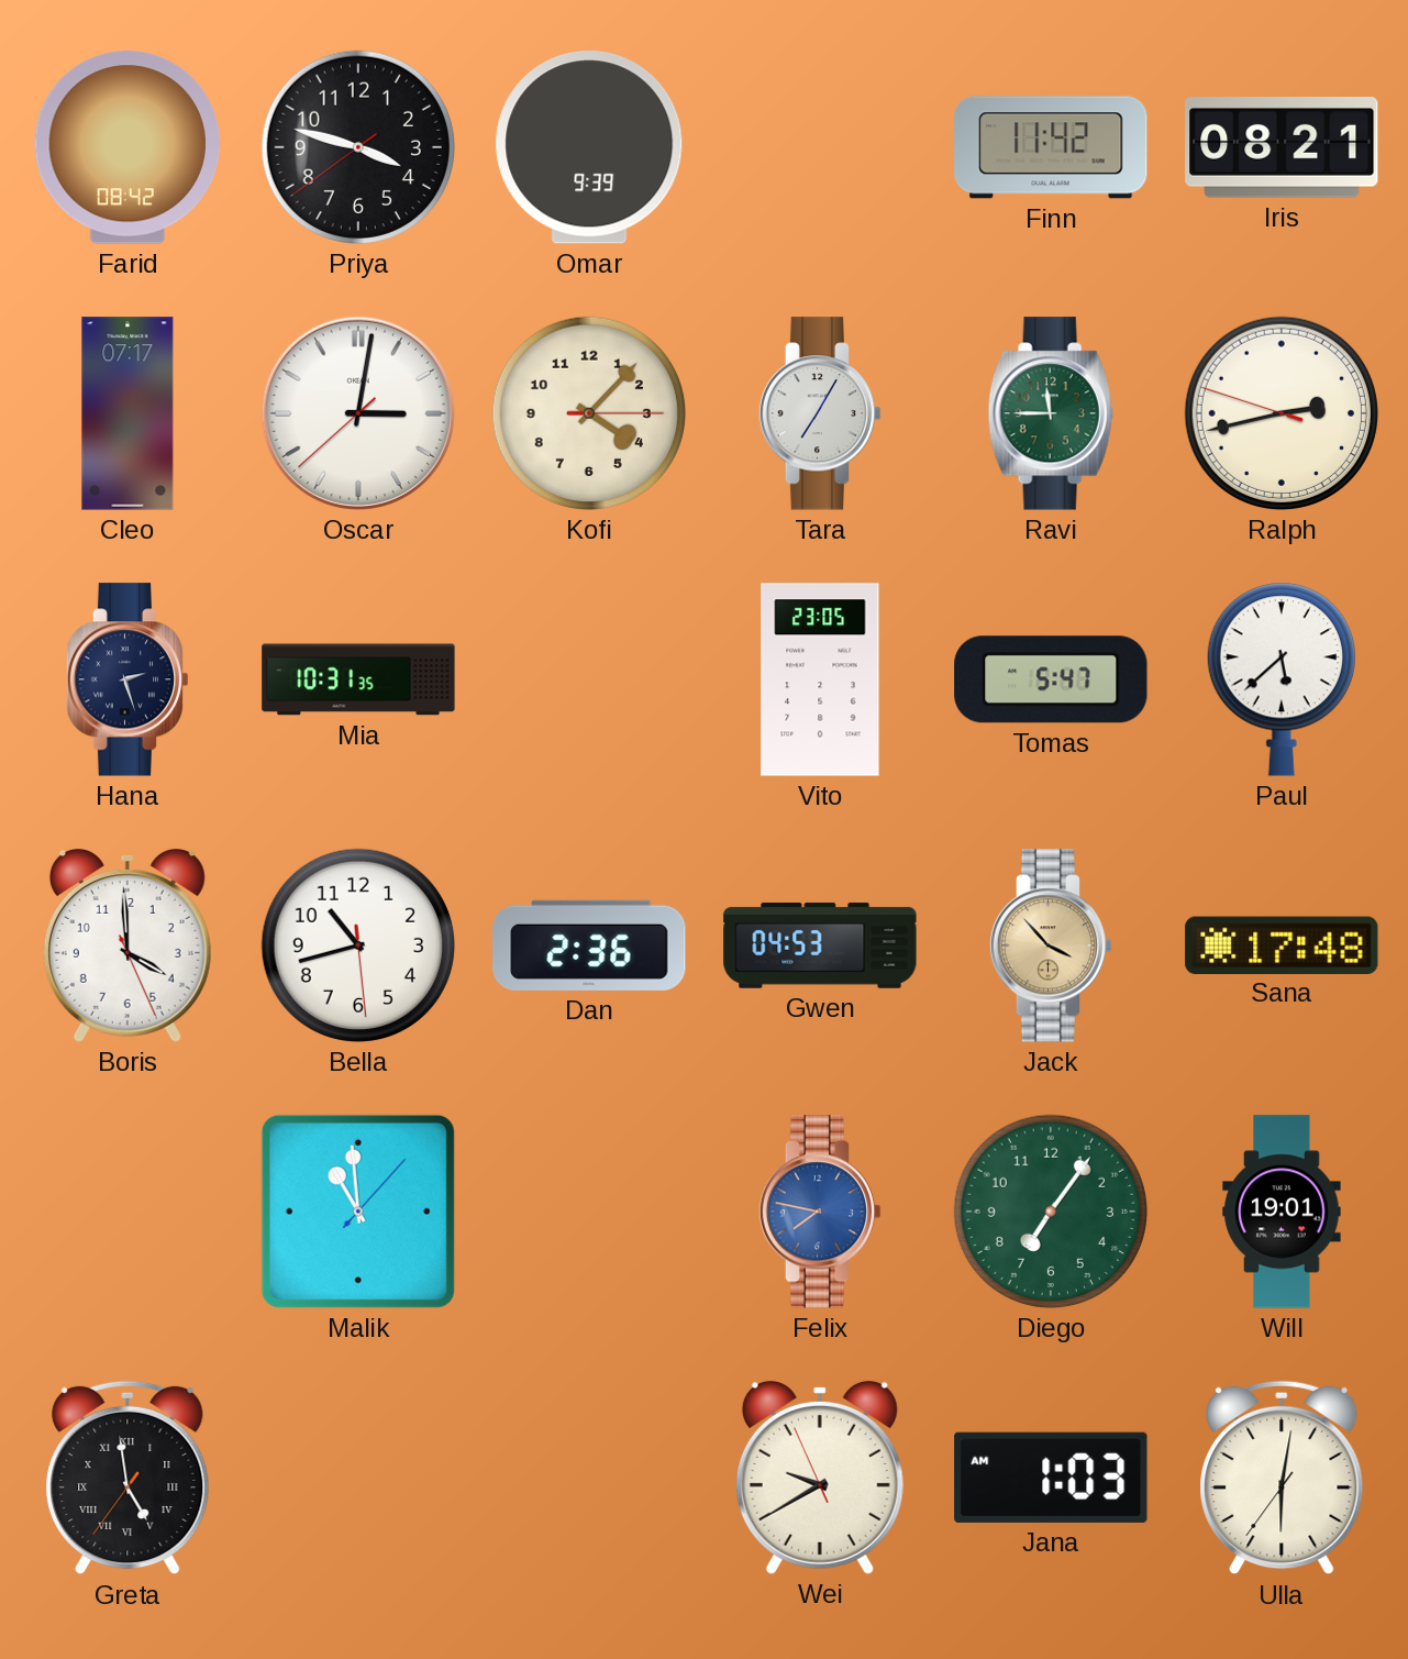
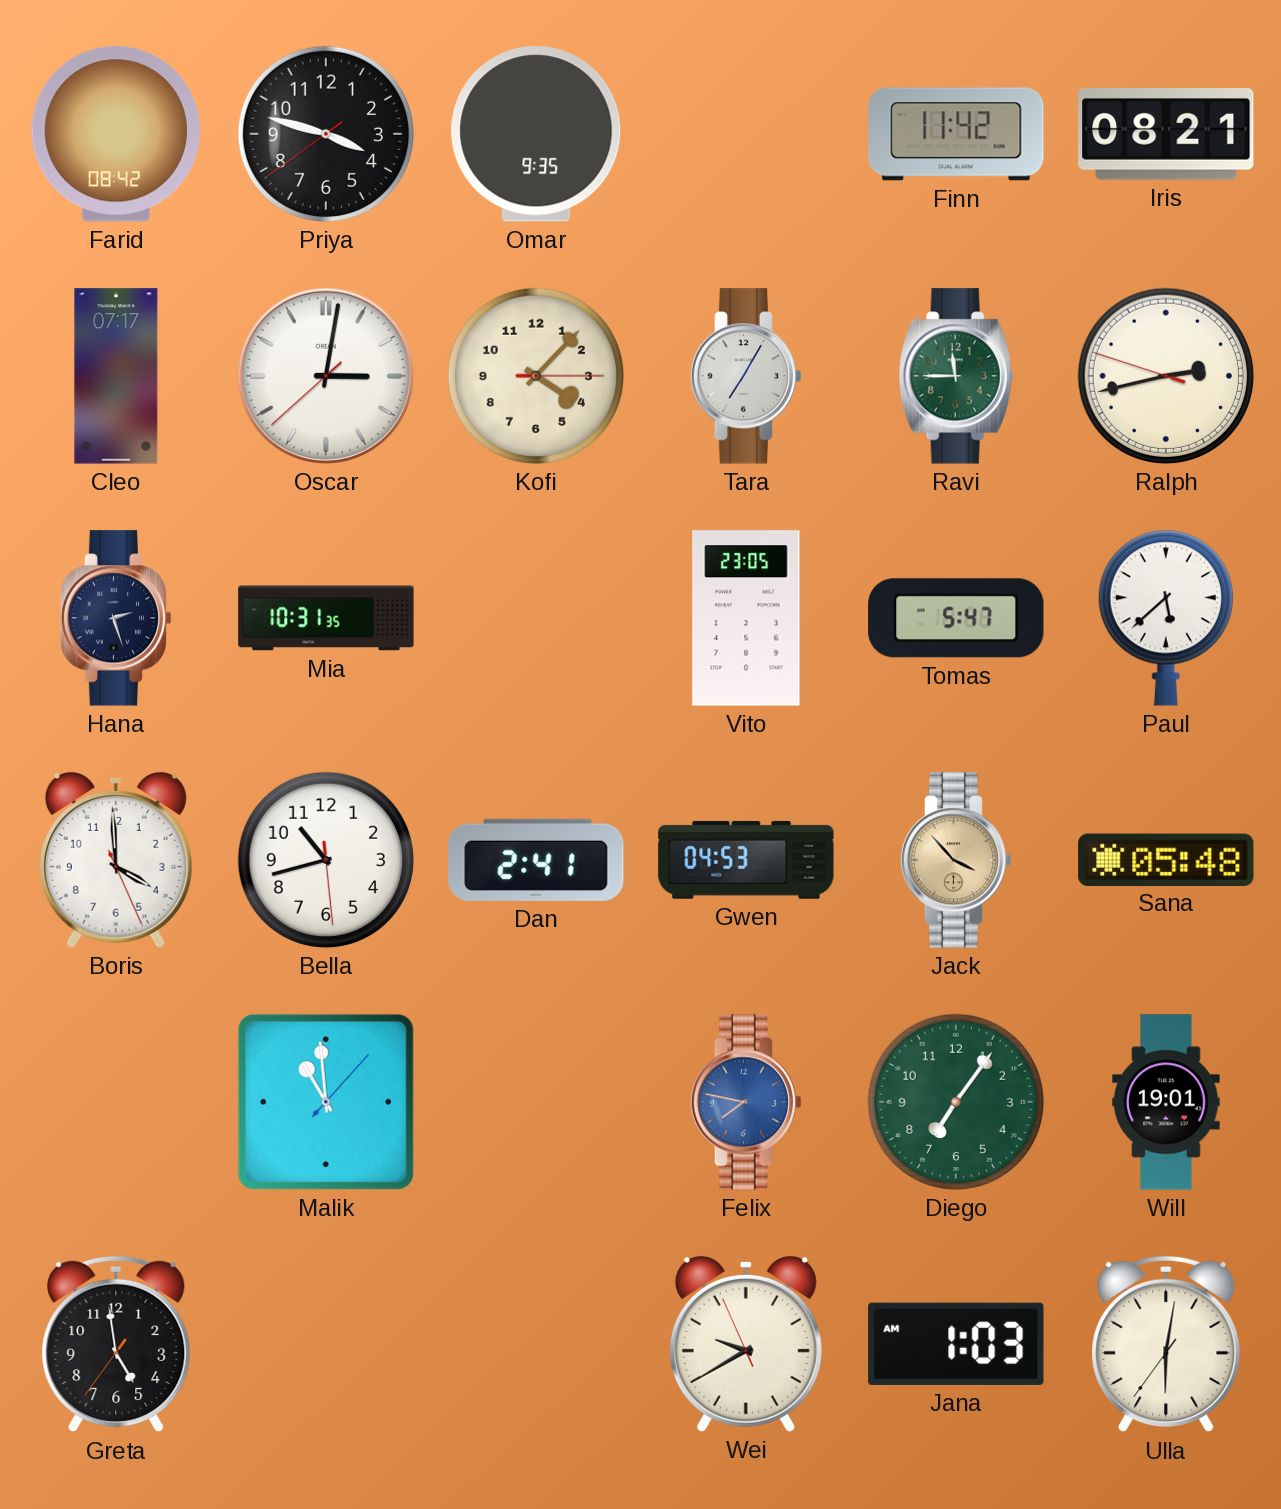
Omar: 9:39 -> 9:35
Dan: 2:36 -> 2:41
Sana: 17:48 -> 05:48
Greta numerals: Roman -> Arabic
